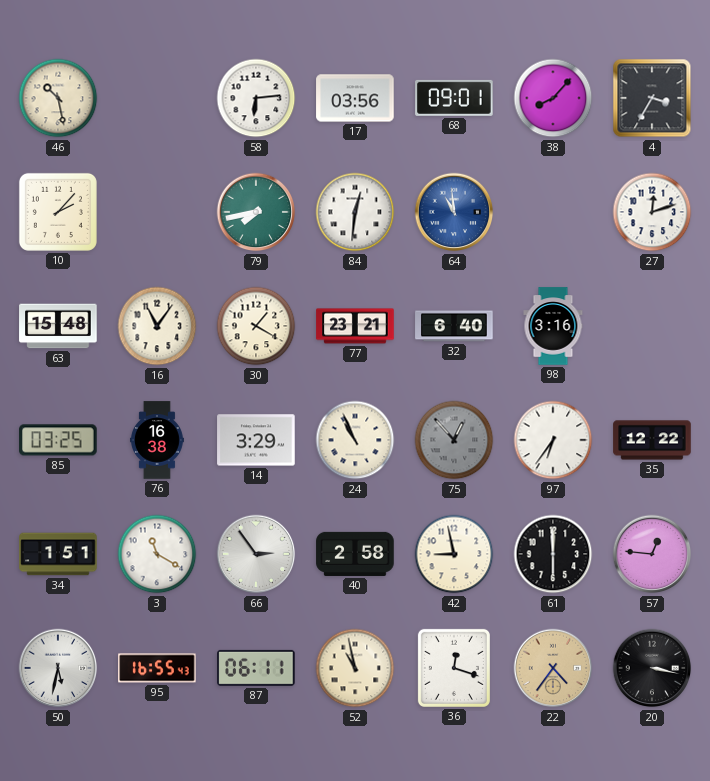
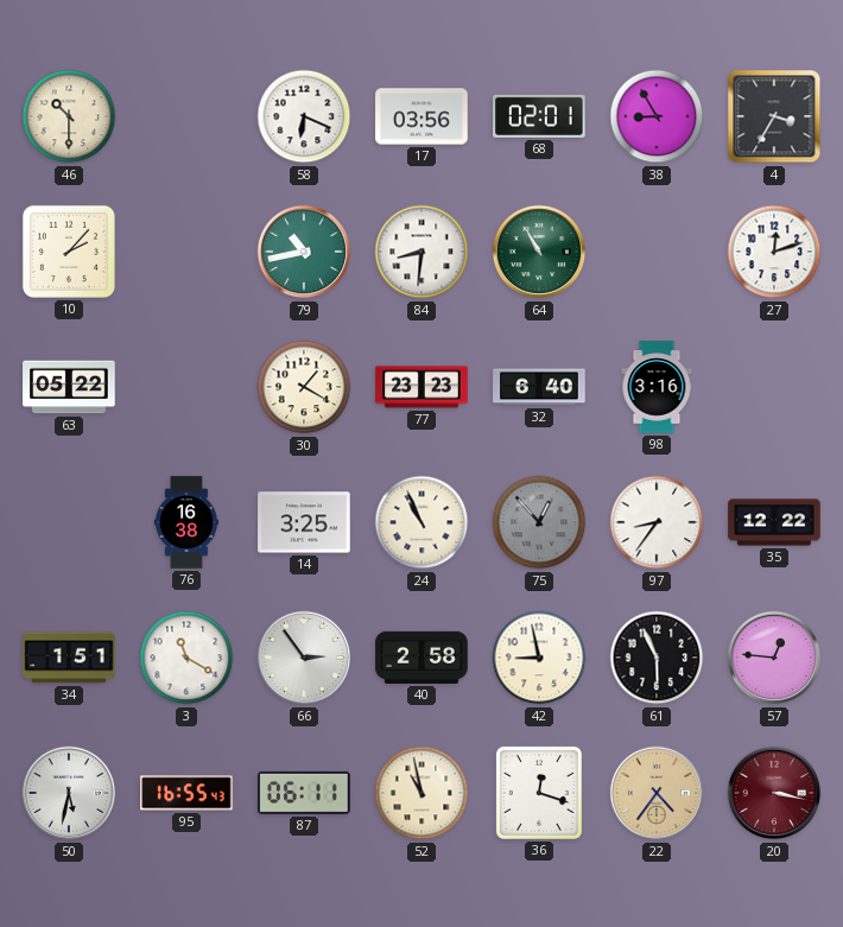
46: 10:28 -> 10:30
58: 6:14 -> 6:19
68: 09:01 -> 02:01
38: 8:07 -> 8:55
79: 7:43 -> 10:43
84: 12:31 -> 8:31
64: 10:59 -> 10:55
64 dial: blue -> green
63: 15:48 -> 05:22
16: 11:06 -> none
77: 23:21 -> 23:23
85: 03:25 -> none
14: 3:29 -> 3:25
97: 6:36 -> 8:36
61: 6:00 -> 5:56
20 dial: black -> burgundy
